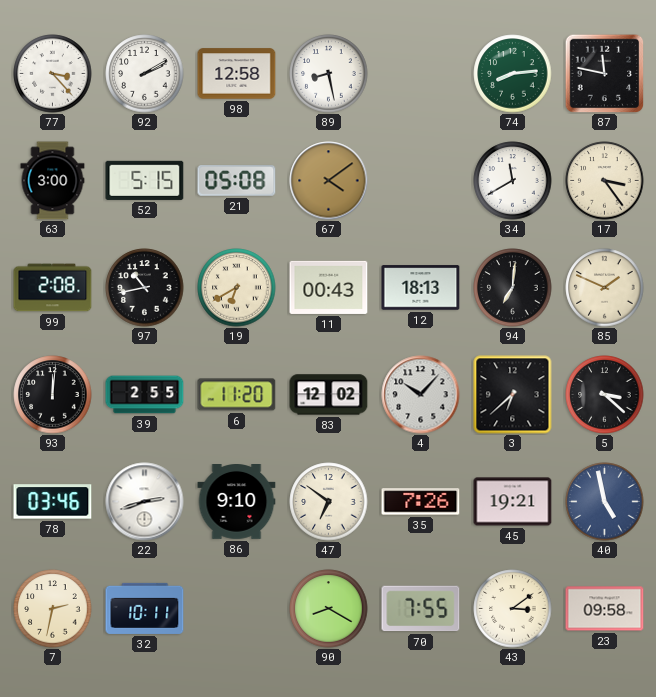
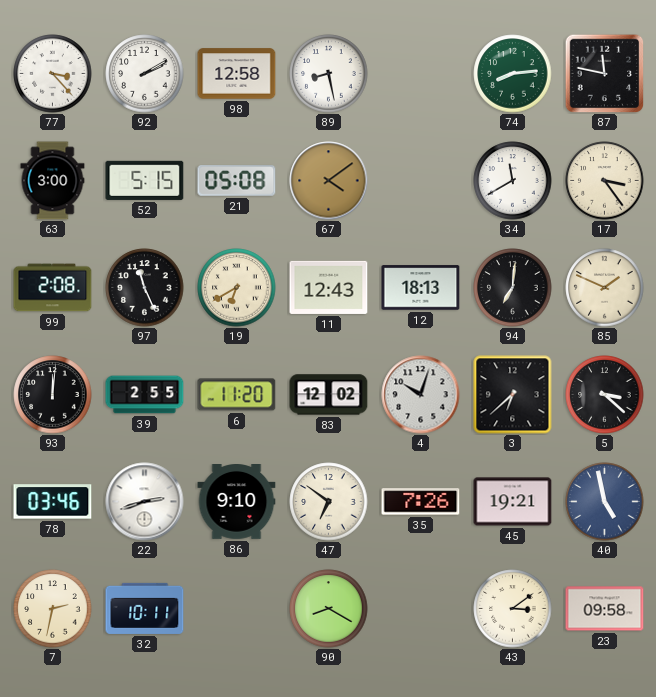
97: 10:43 -> 11:26
11: 00:43 -> 12:43
4: 10:07 -> 10:03
70: 7:55 -> none
